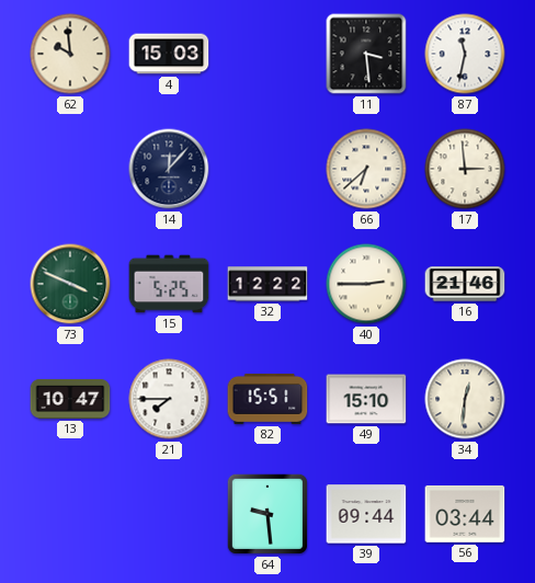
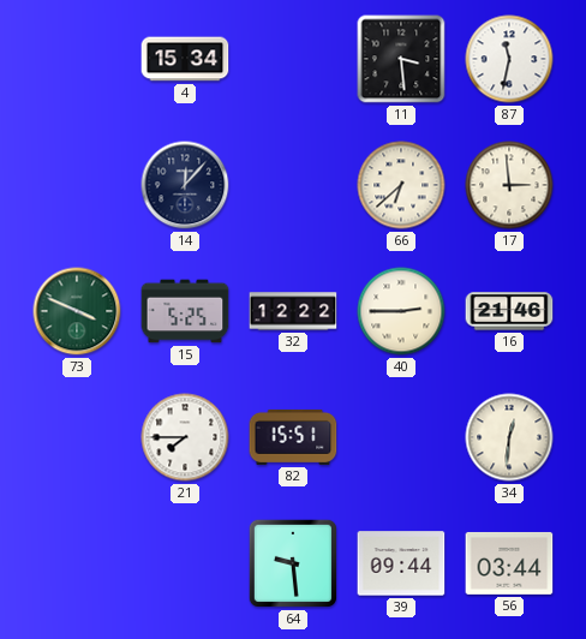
62: 9:59 -> none
4: 15:03 -> 15:34
13: 10:47 -> none
49: 15:10 -> none
